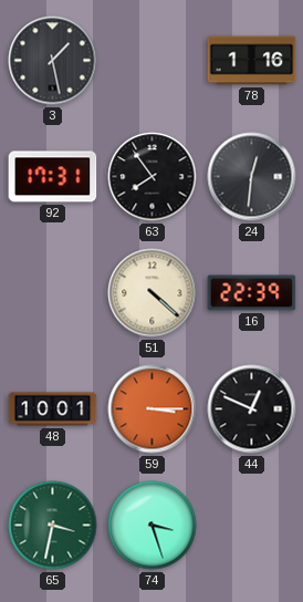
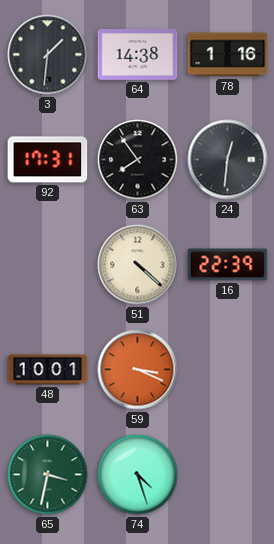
3: 1:28 -> 1:31
64: none -> 14:38
59: 3:15 -> 3:19
44: 12:49 -> none
74: 3:27 -> 4:27
